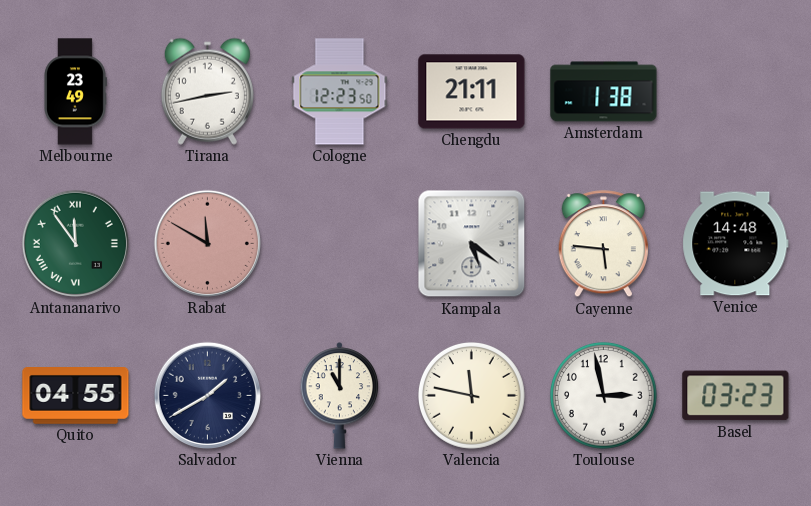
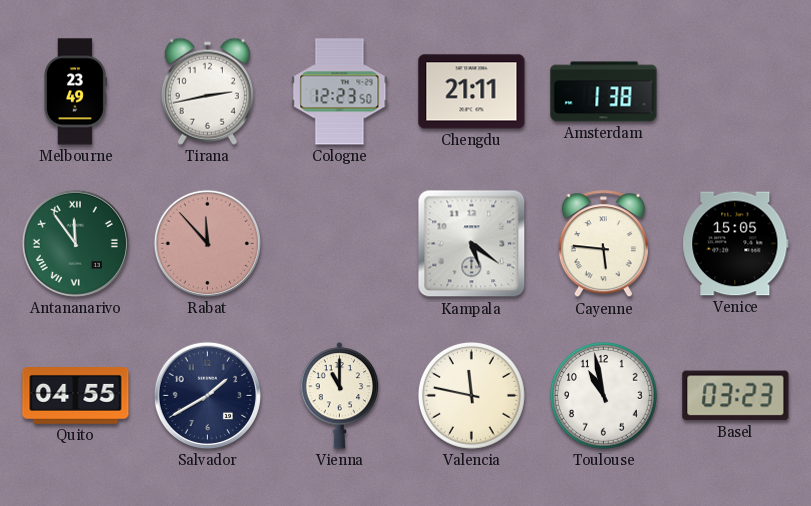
Rabat: 11:50 -> 11:53
Venice: 14:48 -> 15:05
Toulouse: 2:58 -> 10:58
